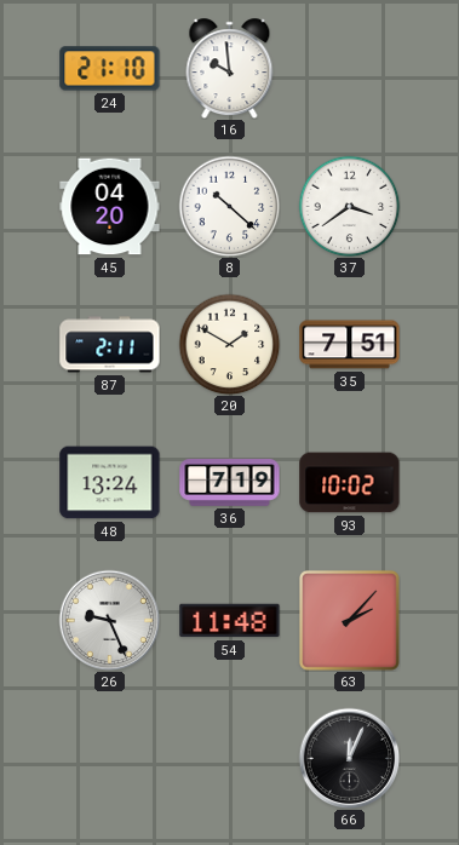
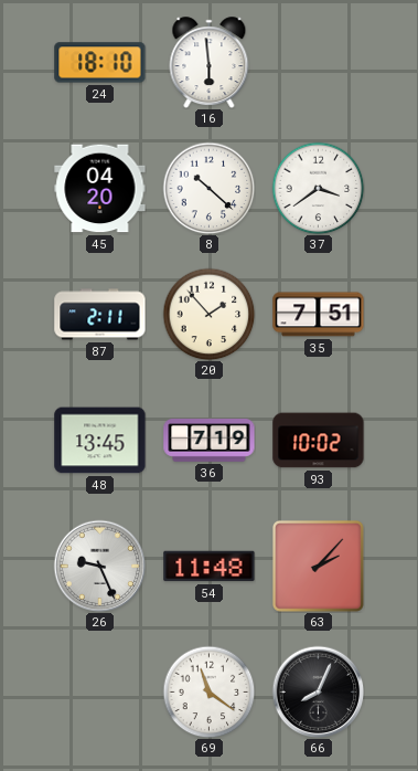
24: 21:10 -> 18:10
16: 9:59 -> 5:59
20: 1:50 -> 1:53
48: 13:24 -> 13:45
69: none -> 11:21
66: 12:04 -> 8:04
